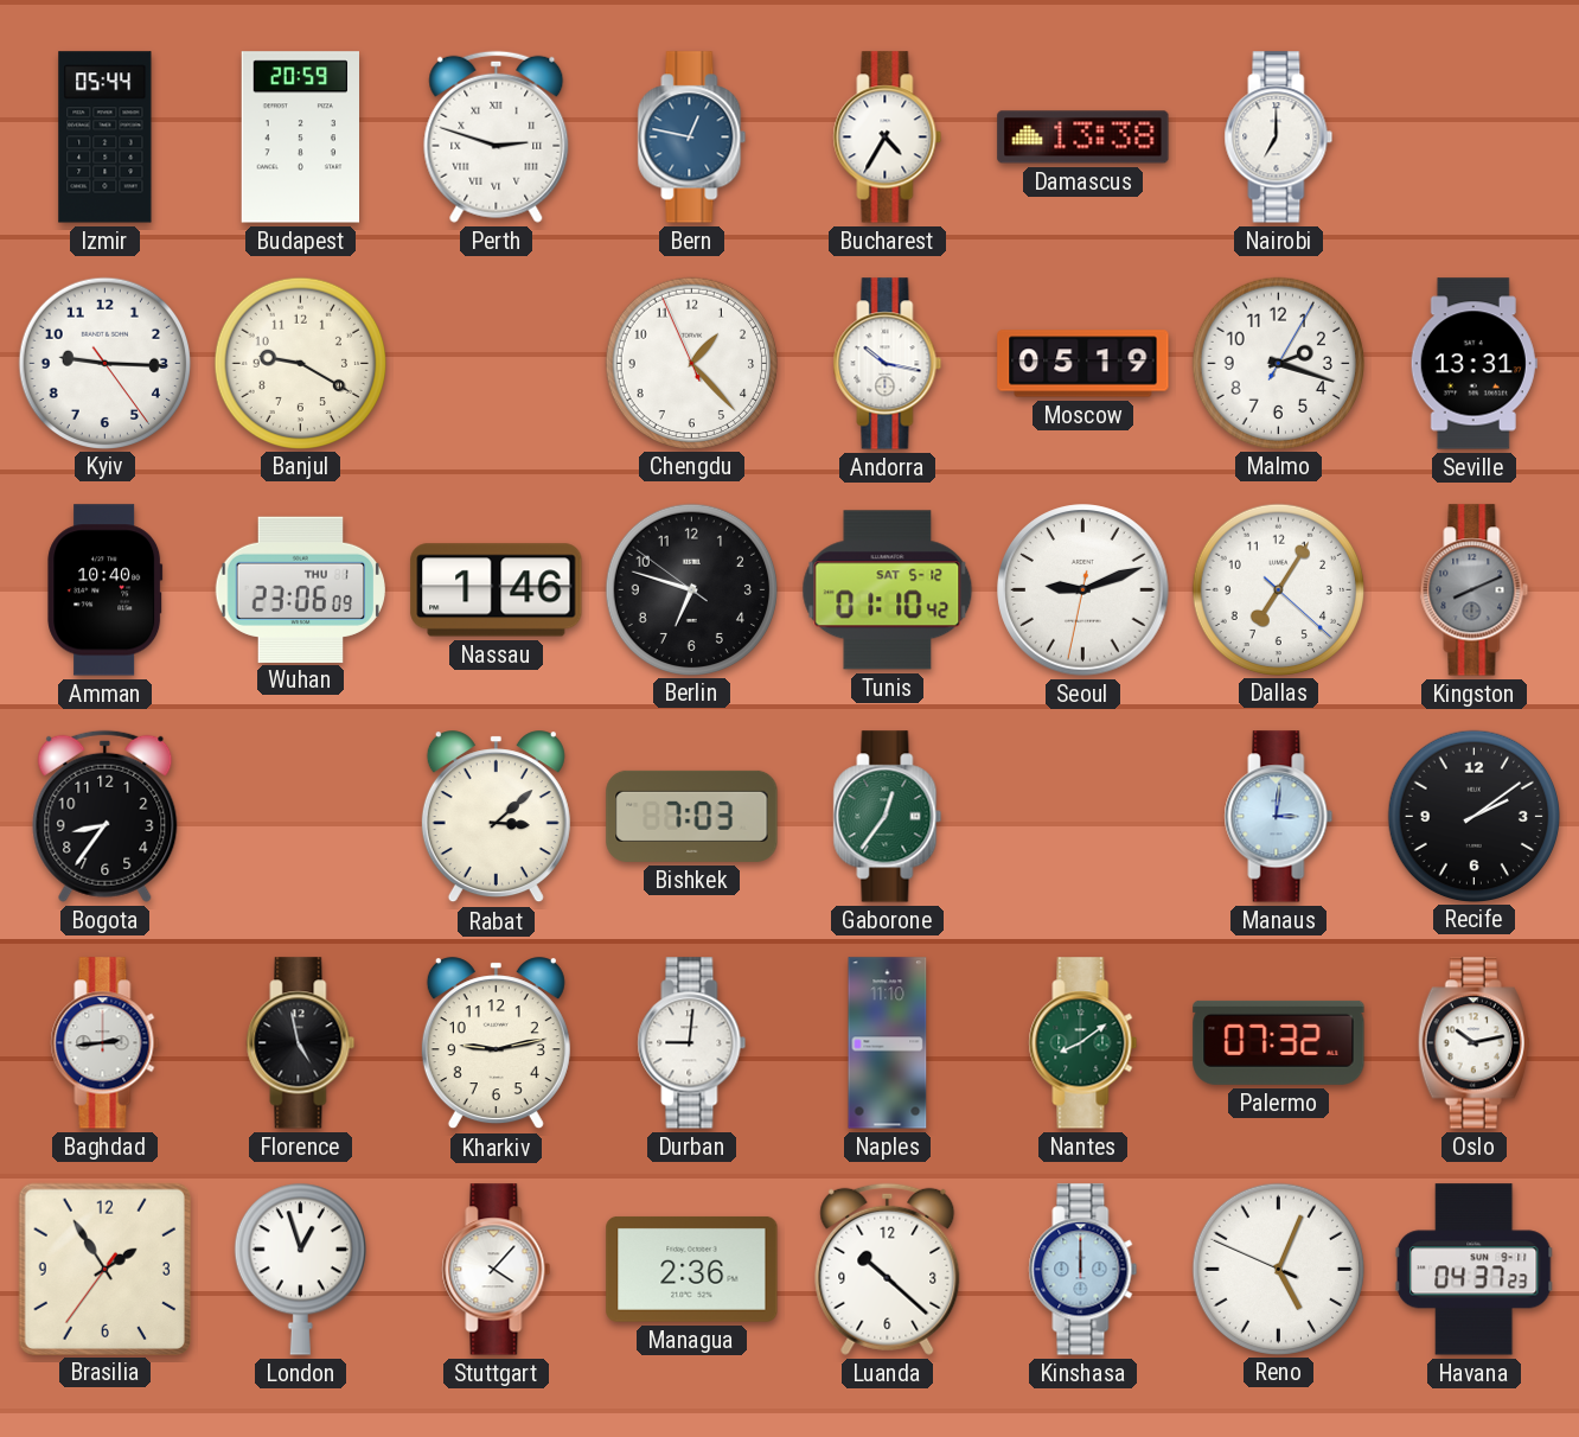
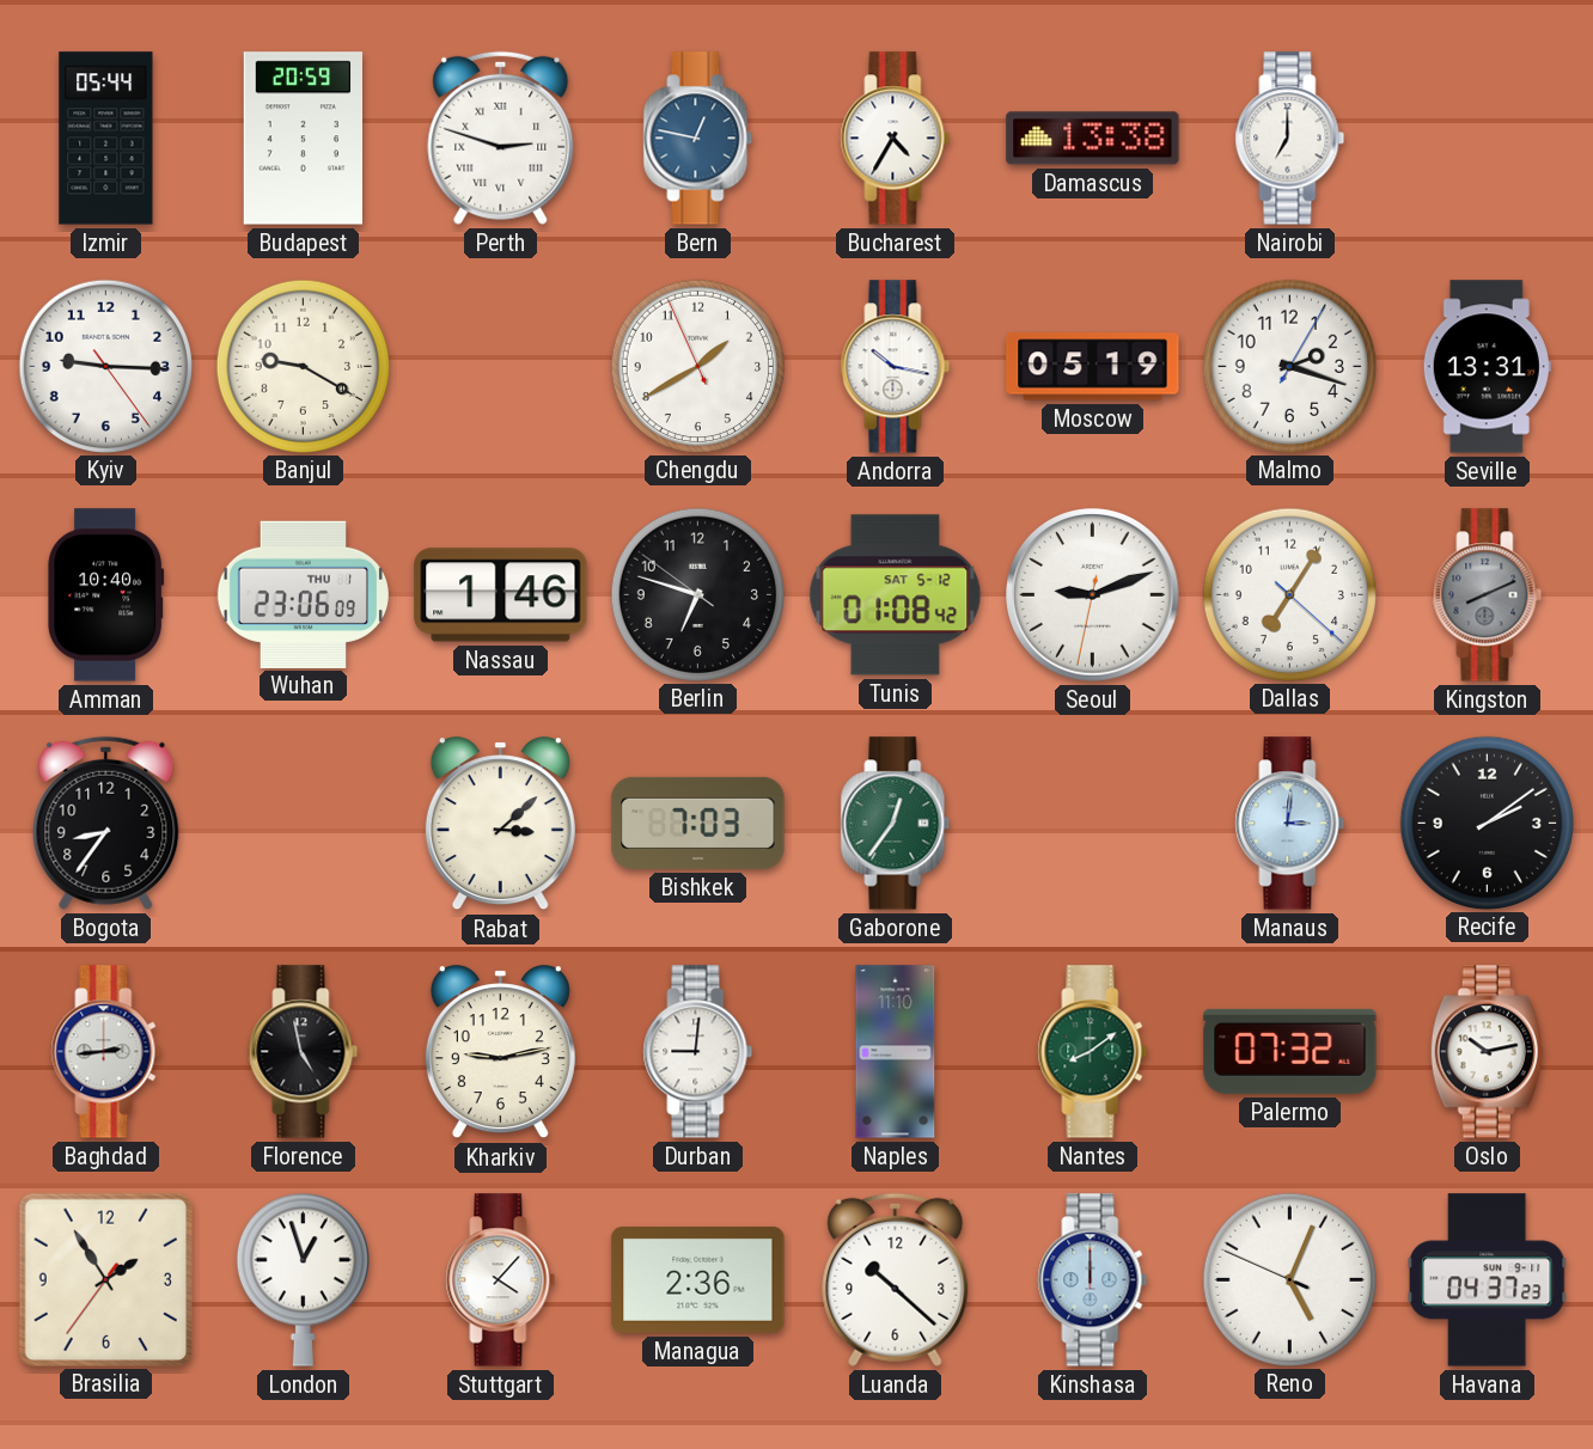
Chengdu: 1:22 -> 1:39
Tunis: 01:10 -> 01:08
